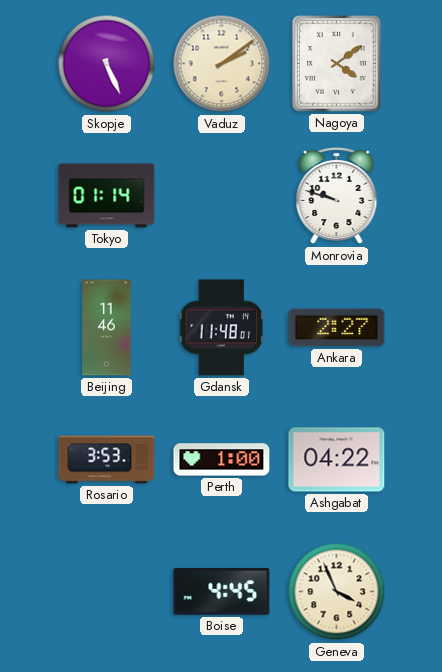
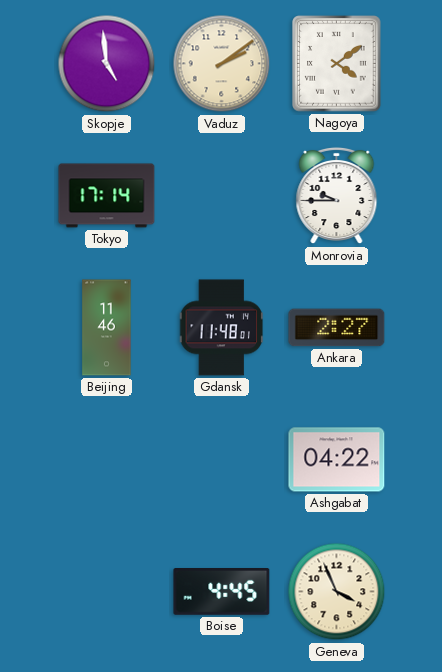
Skopje: 5:26 -> 4:59
Tokyo: 01:14 -> 17:14
Monrovia: 9:48 -> 9:45
Rosario: 3:53 -> none
Perth: 1:00 -> none
